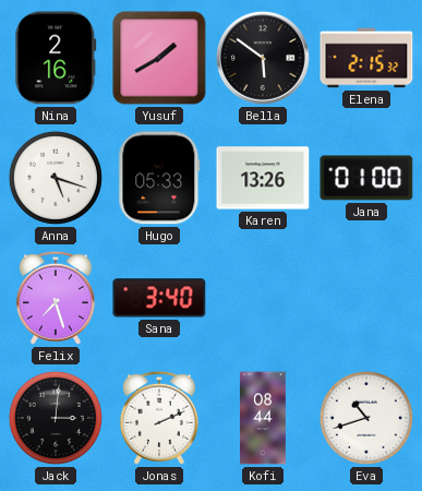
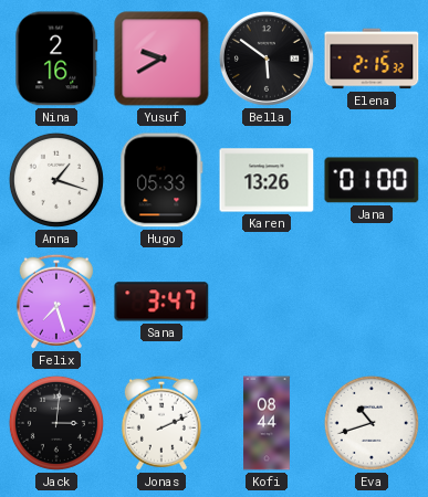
Yusuf: 1:40 -> 9:40
Anna: 5:18 -> 1:18
Sana: 3:40 -> 3:47
